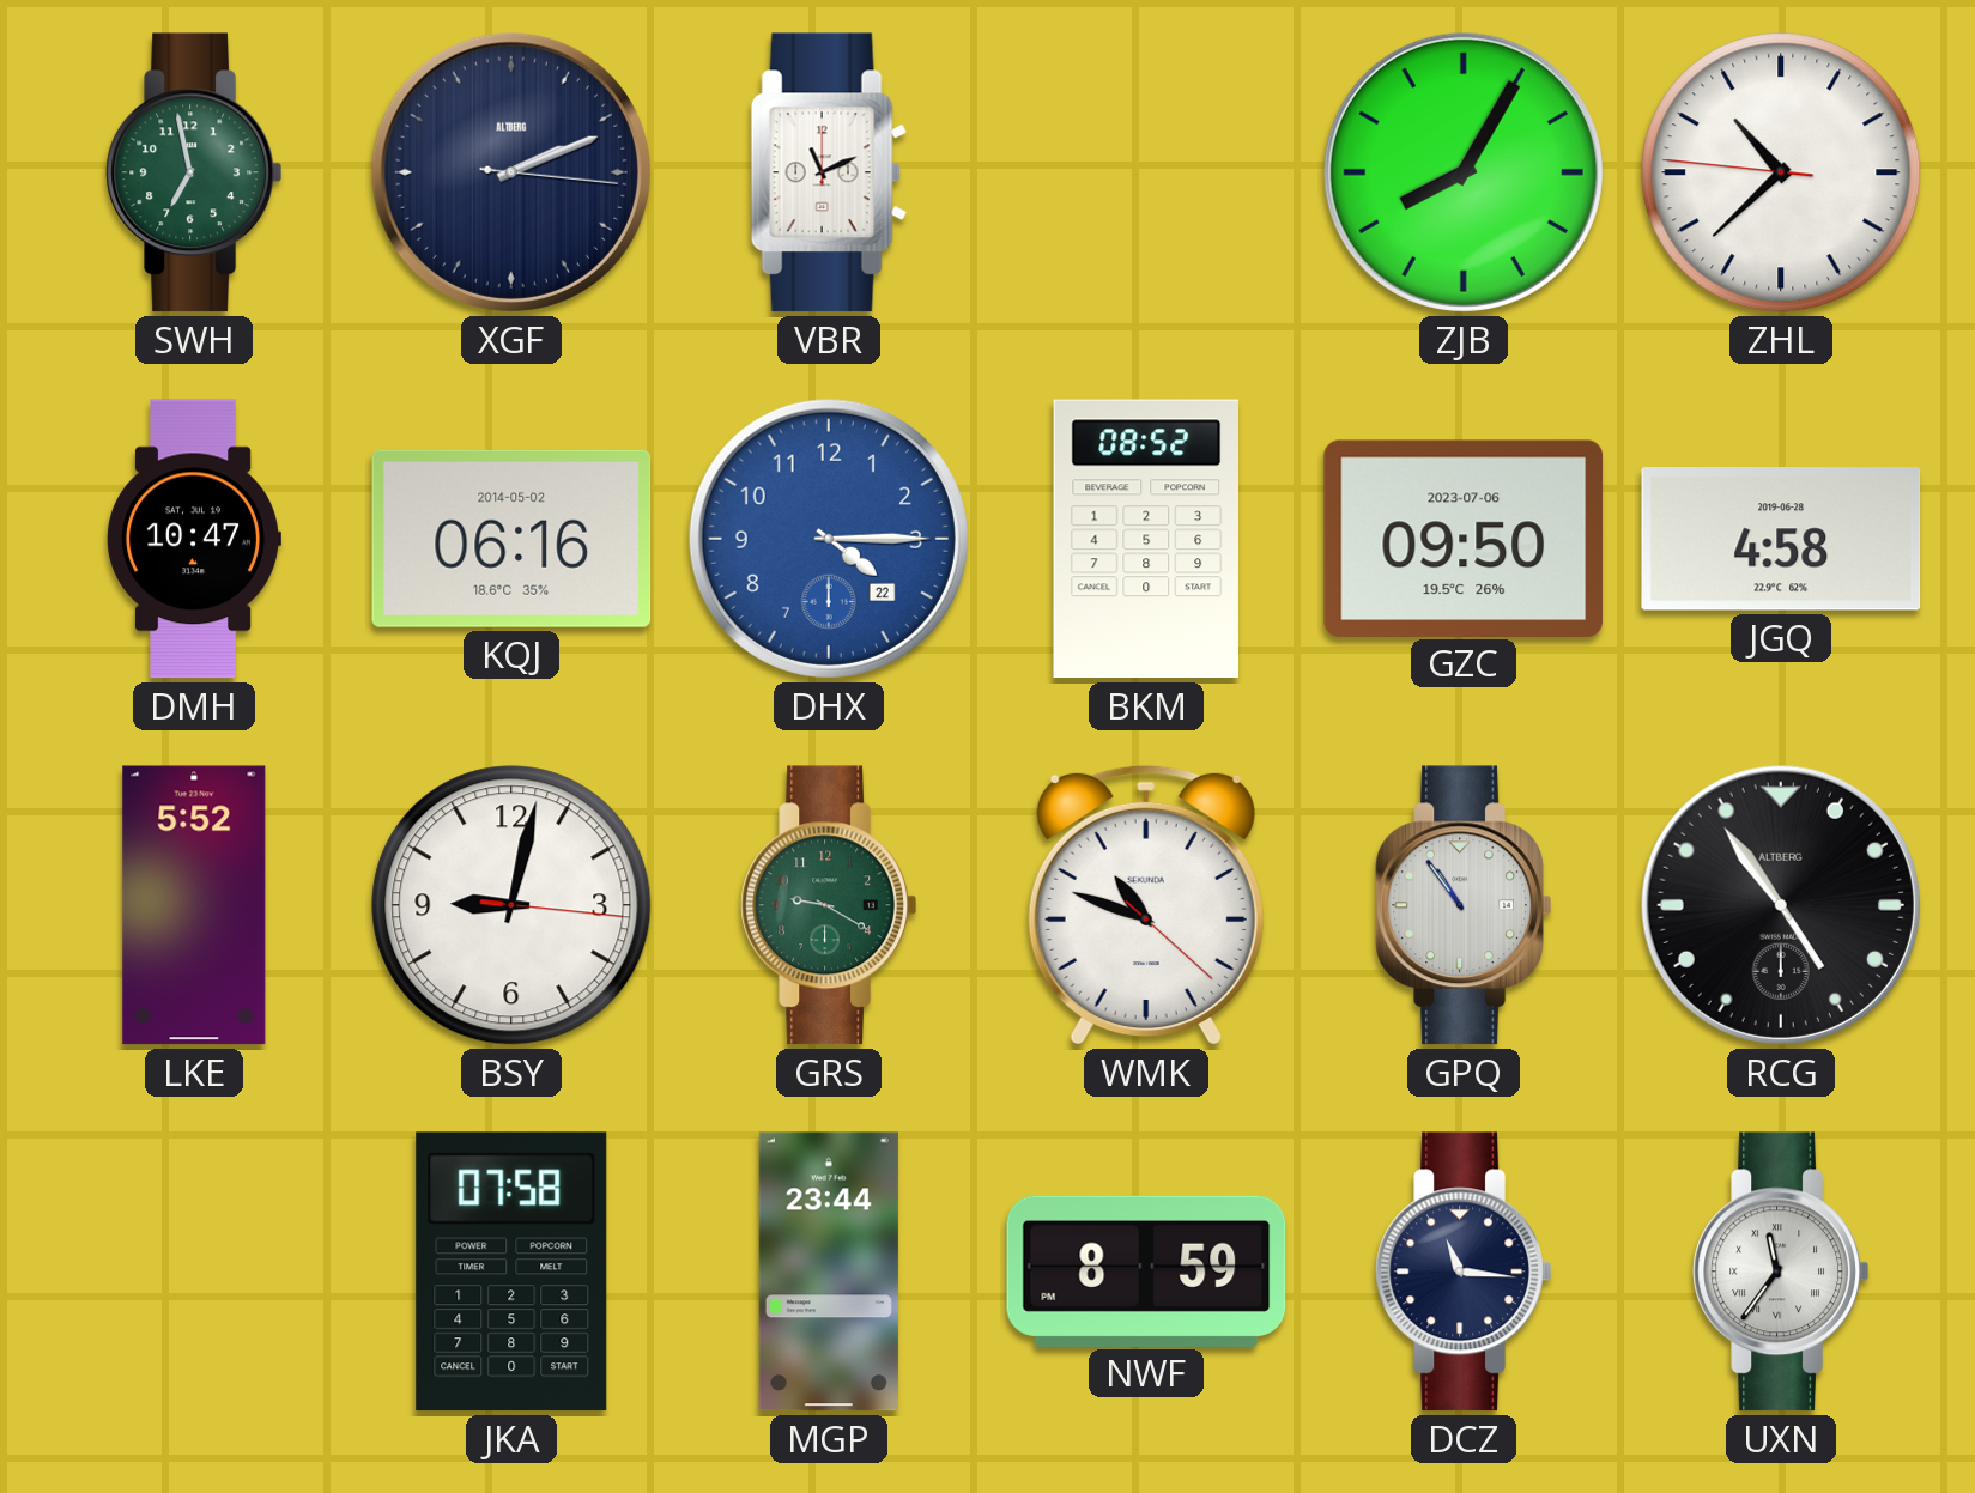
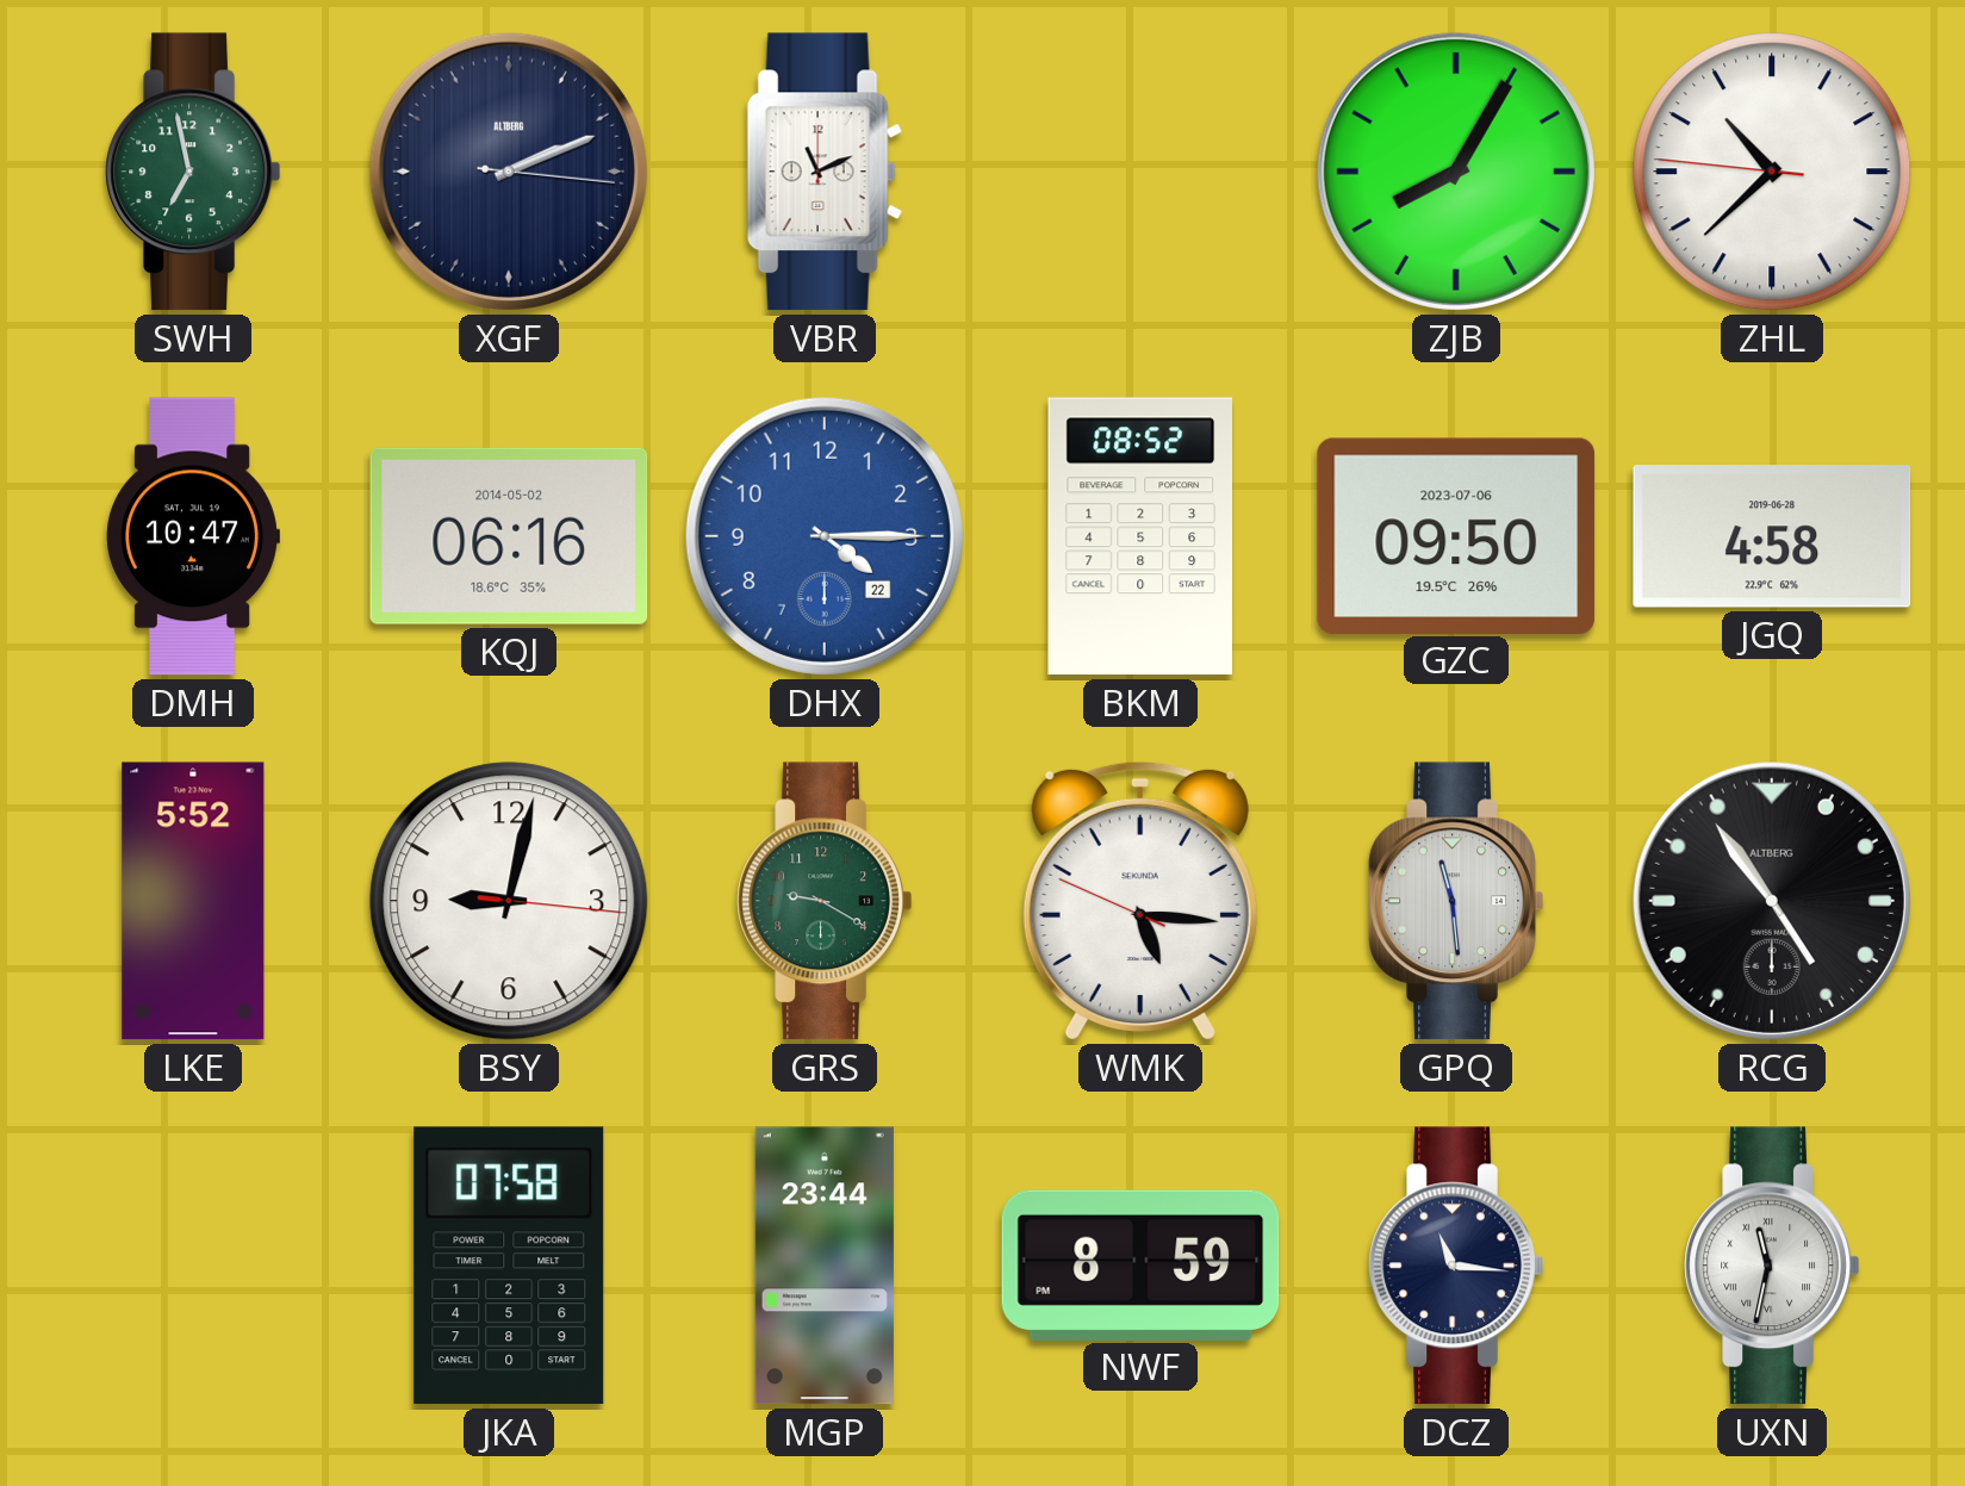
WMK: 10:48 -> 5:15
GPQ: 10:54 -> 11:29
UXN: 11:36 -> 11:32
